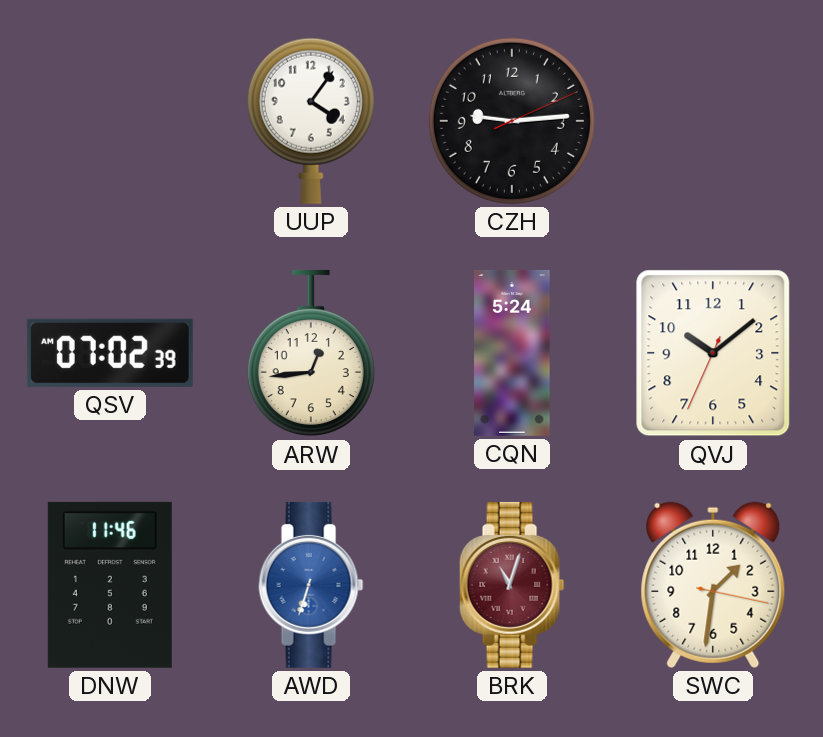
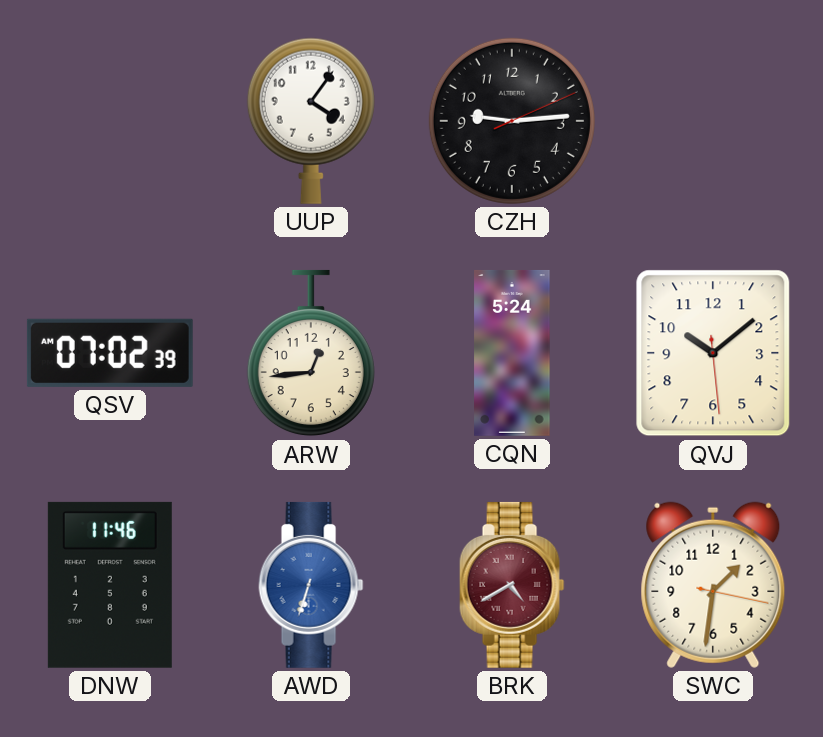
QVJ: 10:08:34 -> 10:08:29
BRK: 11:03 -> 4:40
